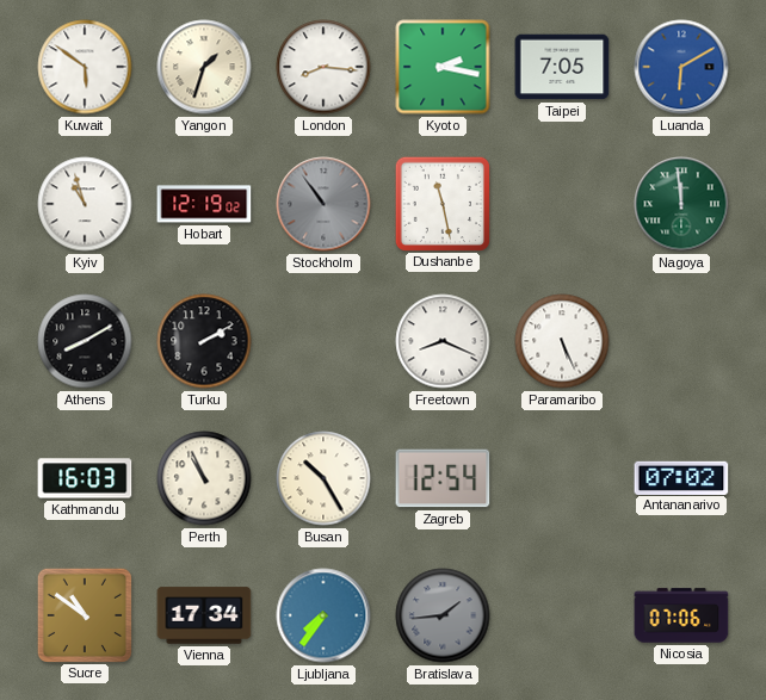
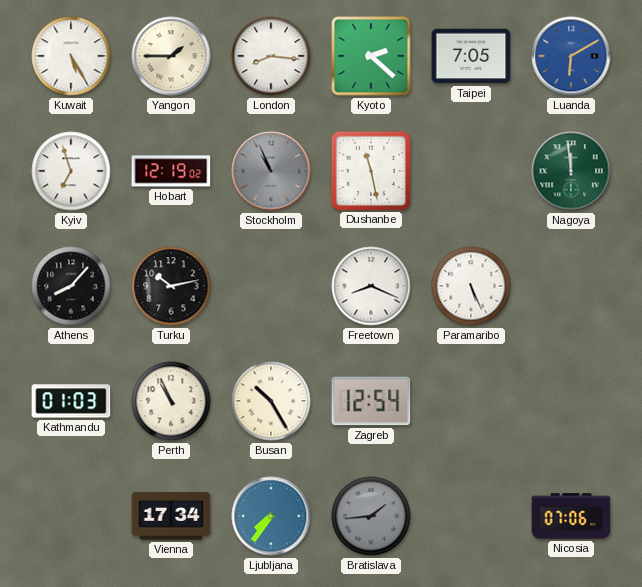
Kuwait: 5:51 -> 5:25
Yangon: 1:33 -> 1:45
Kyoto: 2:17 -> 2:22
Kyiv: 10:57 -> 6:57
Stockholm: 10:54 -> 10:56
Athens: 8:10 -> 8:07
Turku: 2:10 -> 10:13
Kathmandu: 16:03 -> 01:03
Antananarivo: 07:02 -> none
Sucre: 10:51 -> none
